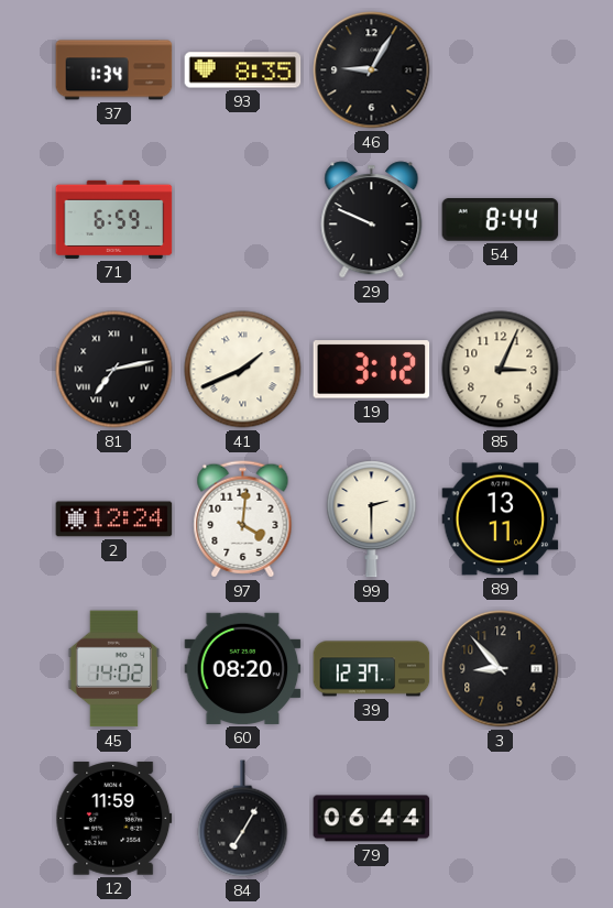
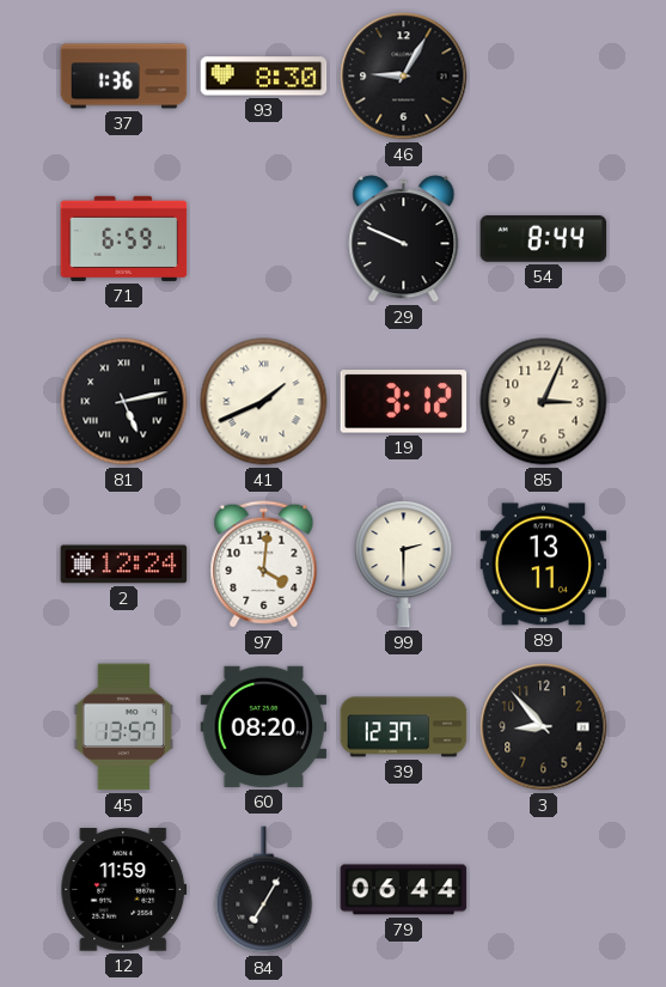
37: 1:34 -> 1:36
93: 8:35 -> 8:30
81: 7:13 -> 5:13
45: 14:02 -> 13:57
